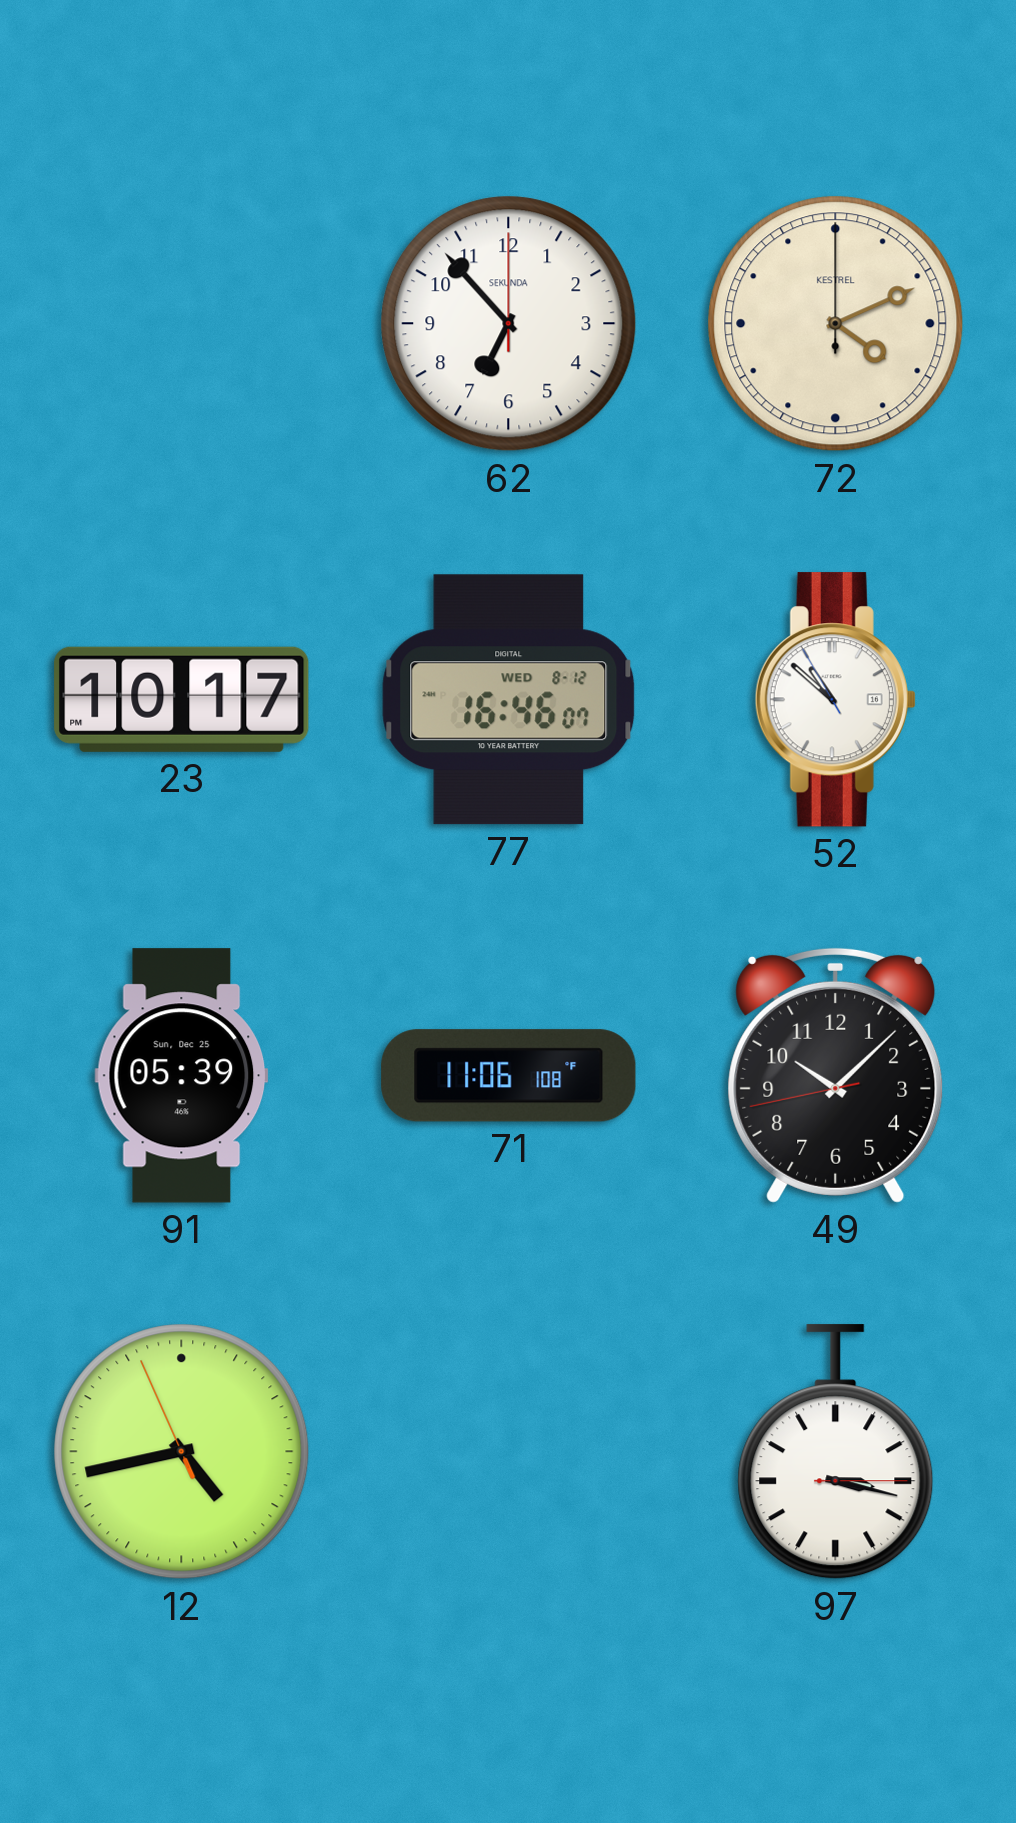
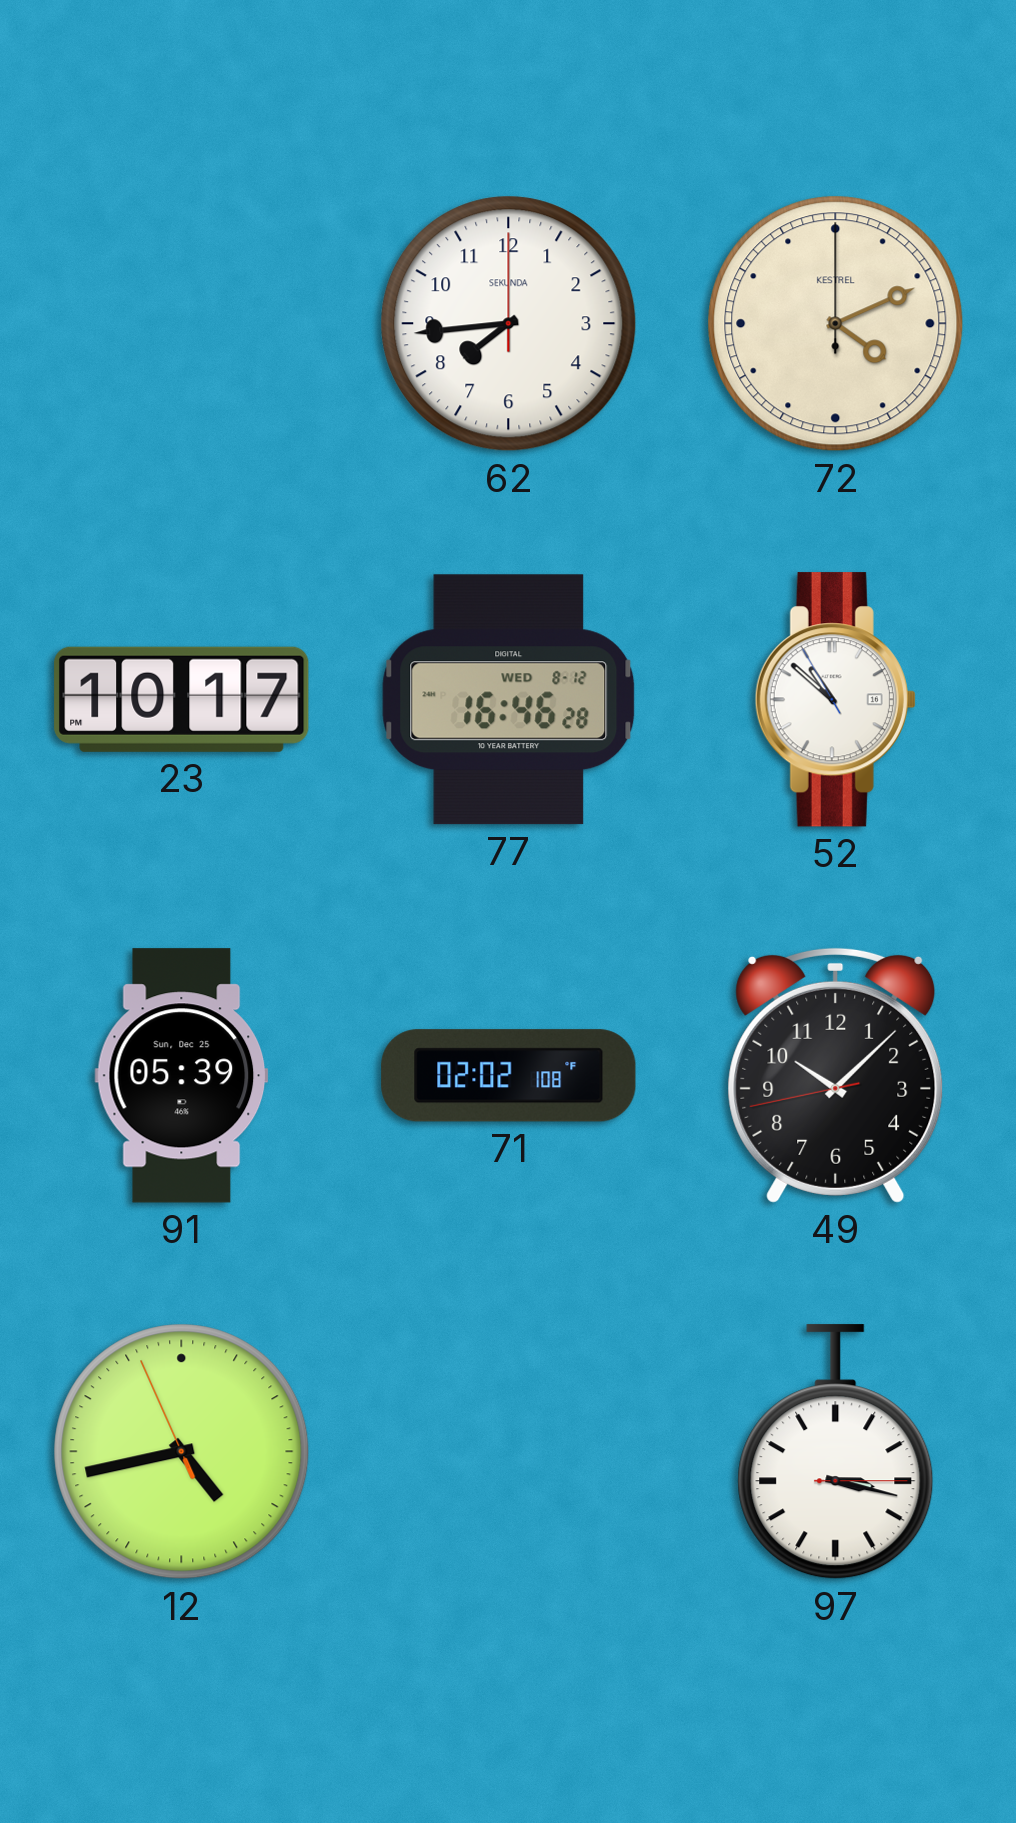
62: 6:53 -> 7:44
77: 16:46:07 -> 16:46:28
71: 11:06 -> 02:02
